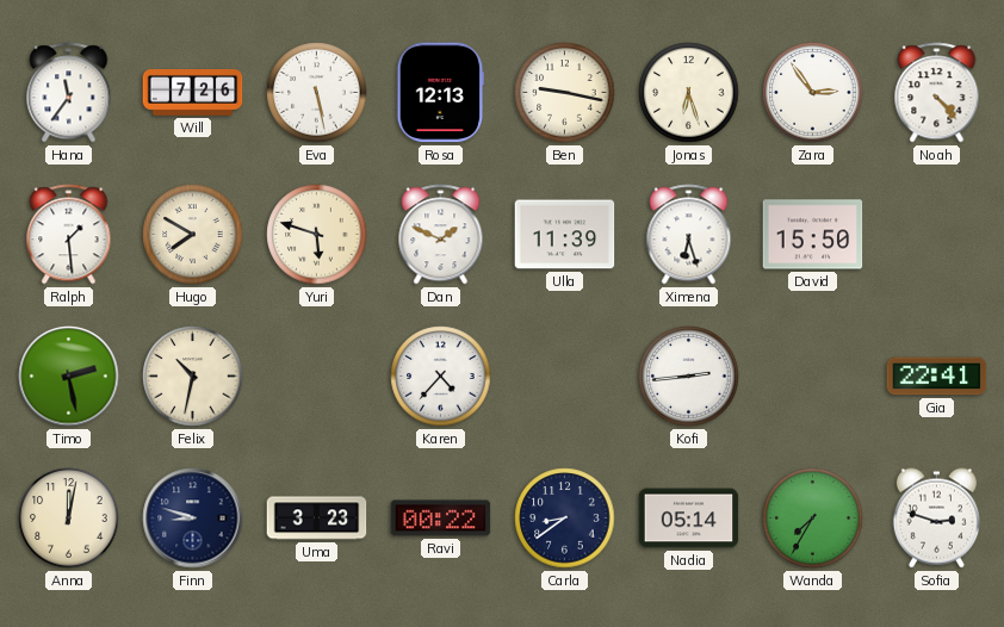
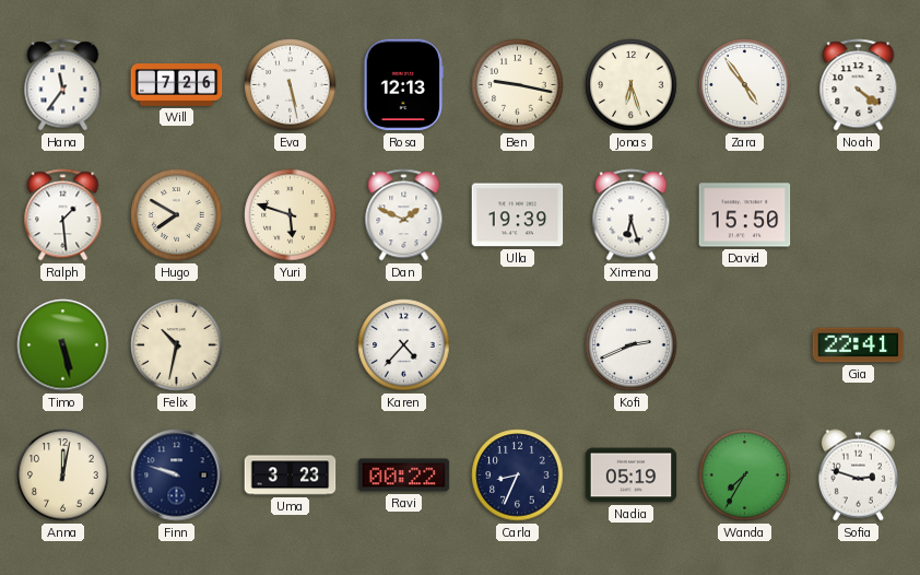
Zara: 2:54 -> 4:54
Noah: 4:23 -> 4:21
Ulla: 11:39 -> 19:39
Timo: 2:28 -> 5:28
Kofi: 2:44 -> 2:41
Finn: 8:48 -> 9:48
Carla: 8:39 -> 8:34
Nadia: 05:14 -> 05:19
